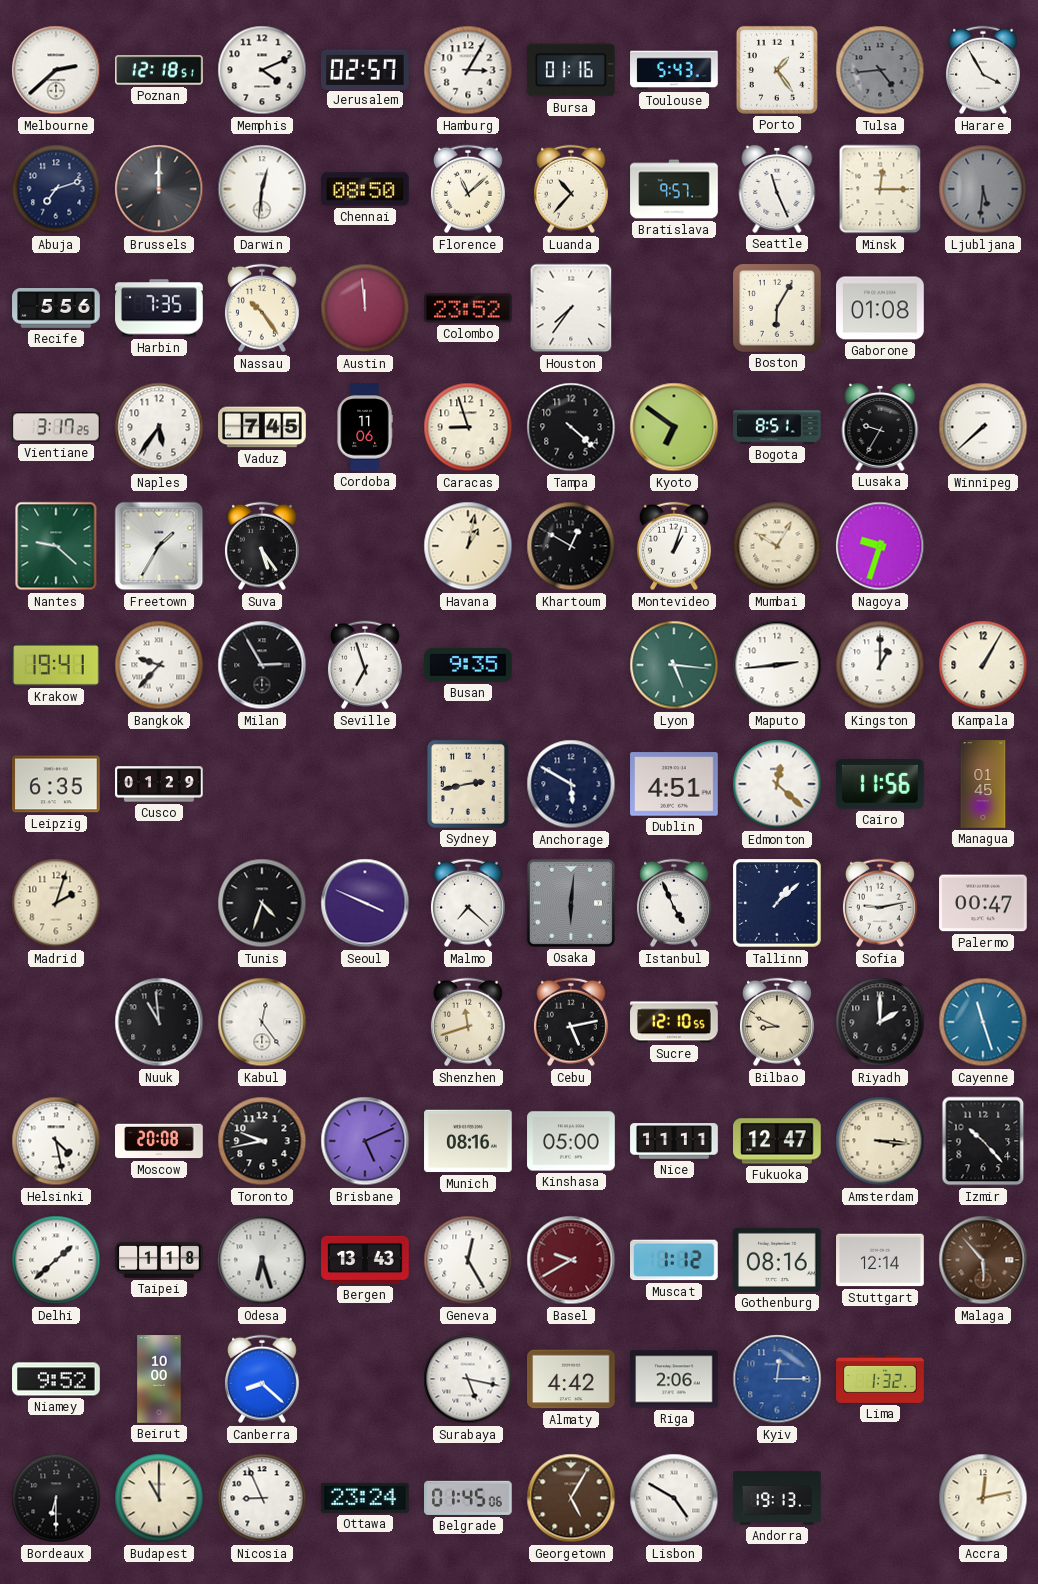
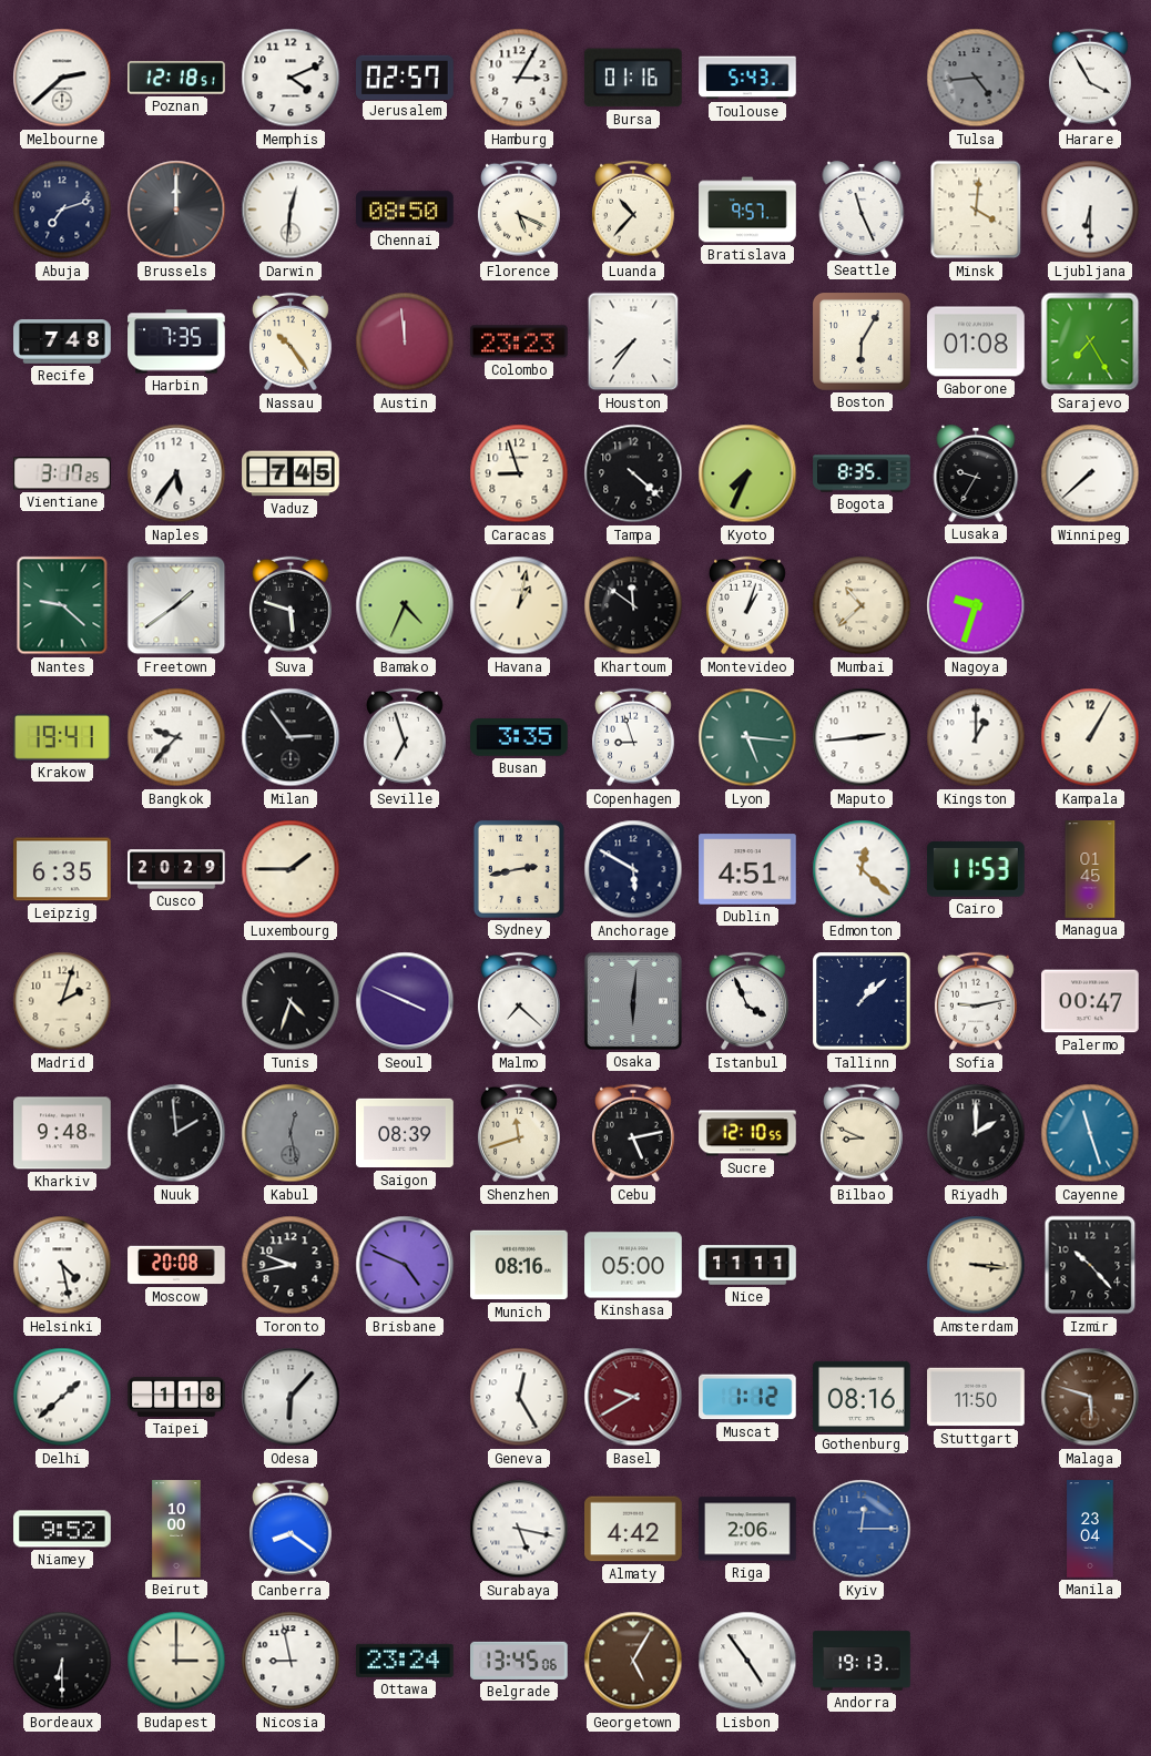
Porto: 1:24 -> none
Florence: 11:08 -> 5:19
Minsk: 12:15 -> 4:01
Ljubljana: 5:31 -> 6:30
Ljubljana dial: grey -> white
Recife: 5:56 -> 7:48
Colombo: 23:52 -> 23:23
Sarajevo: none -> 7:25
Cordoba: 11:06 -> none
Kyoto: 6:51 -> 7:34
Bogota: 8:51 -> 8:35
Freetown: 1:35 -> 1:39
Suva: 5:24 -> 5:48
Bamako: none -> 4:34
Khartoum: 12:50 -> 11:51
Mumbai: 10:05 -> 10:38
Milan: 2:55 -> 2:54
Busan: 9:35 -> 3:35
Copenhagen: none -> 8:57
Cusco: 01:29 -> 20:29
Luxembourg: none -> 1:45
Cairo: 11:56 -> 11:53
Istanbul: 4:56 -> 3:56
Kharkiv: none -> 9:48
Nuuk: 10:59 -> 1:59
Kabul: 12:24 -> 12:28
Kabul dial: white -> grey
Saigon: none -> 08:39
Brisbane: 5:11 -> 4:49
Fukuoka: 12:47 -> none
Odesa: 6:27 -> 6:07
Bergen: 13:43 -> none
Stuttgart: 12:14 -> 11:50
Malaga: 5:53 -> 5:48
Canberra: 8:22 -> 8:21
Lima: 1:32 -> none
Manila: none -> 23:04
Budapest: 11:00 -> 3:00
Nicosia: 8:56 -> 8:58
Belgrade: 01:45 -> 13:45
Lisbon: 4:50 -> 4:54
Accra: 12:13 -> none
